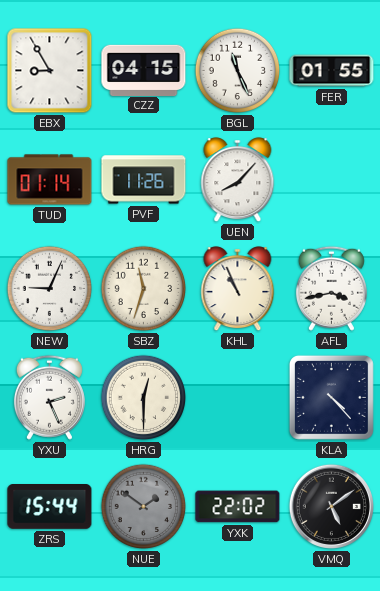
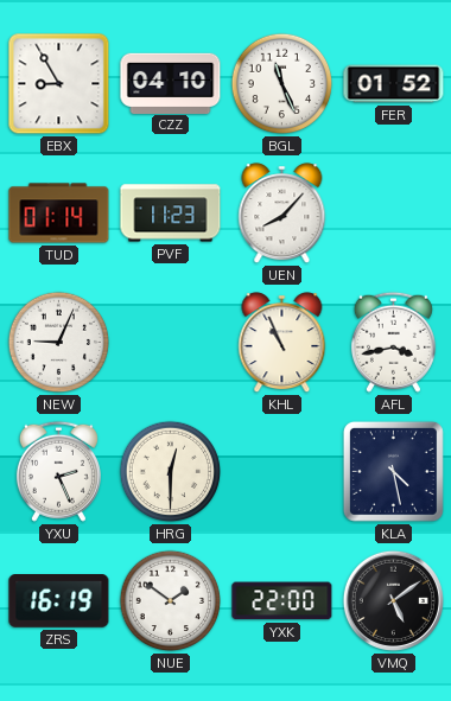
CZZ: 04:15 -> 04:10
FER: 01:55 -> 01:52
PVF: 11:26 -> 11:23
SBZ: 11:33 -> none
KLA: 4:23 -> 4:28
ZRS: 15:44 -> 16:19
NUE dial: grey -> white
YXK: 22:02 -> 22:00
